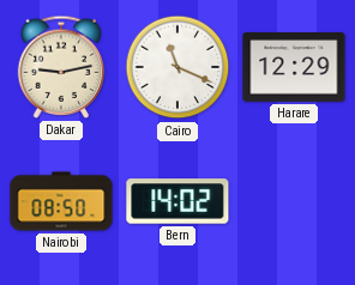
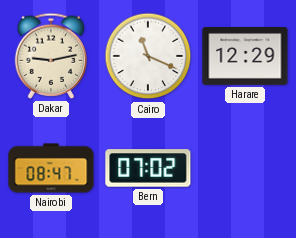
Nairobi: 08:50 -> 08:47
Bern: 14:02 -> 07:02
